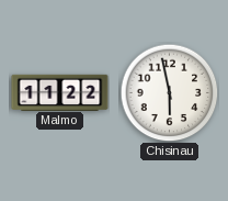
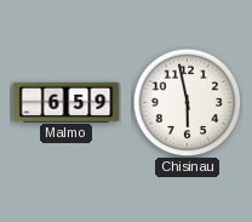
Malmo: 11:22 -> 6:59
